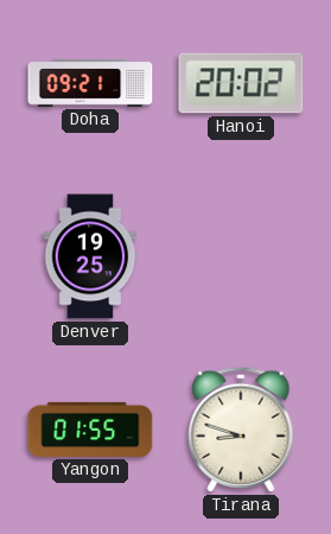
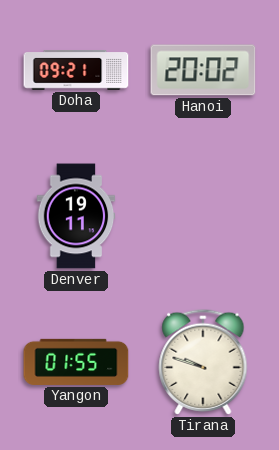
Denver: 19:25 -> 19:11
Tirana: 8:48 -> 9:48
